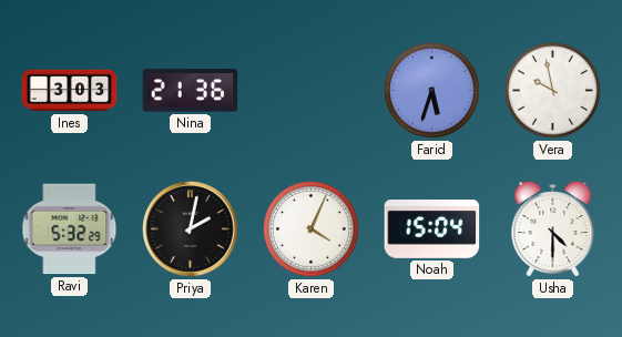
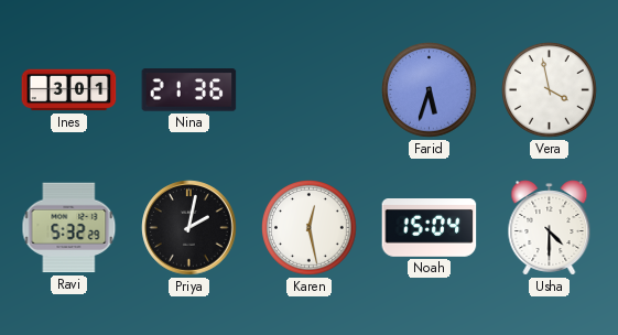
Ines: 3:03 -> 3:01
Vera: 9:58 -> 3:58
Karen: 4:04 -> 12:28
